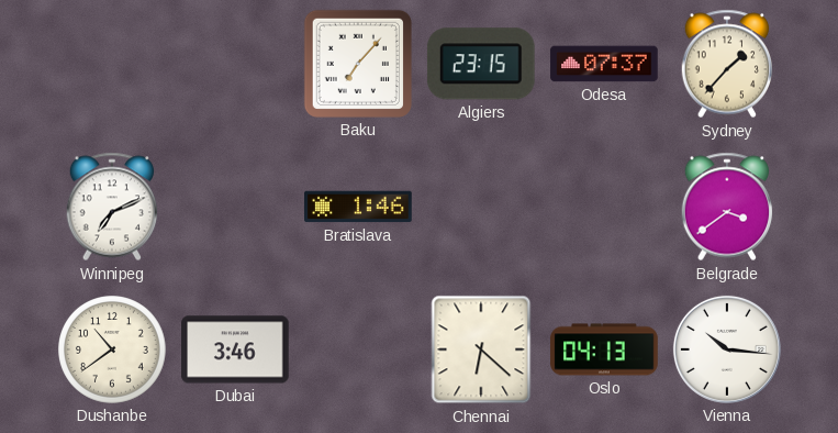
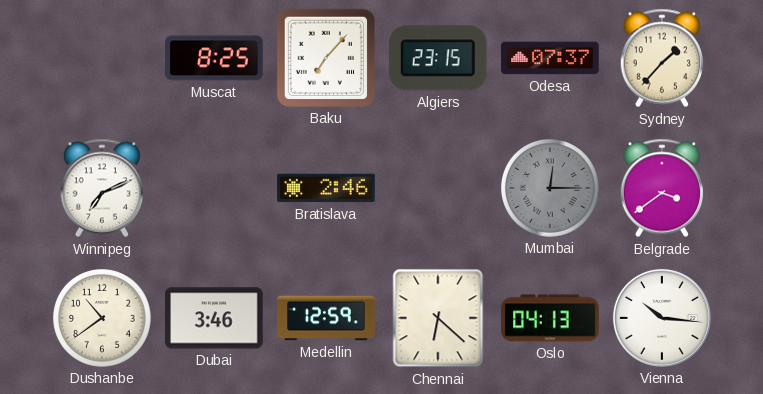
Muscat: none -> 8:25
Bratislava: 1:46 -> 2:46
Mumbai: none -> 12:15
Medellin: none -> 12:59
